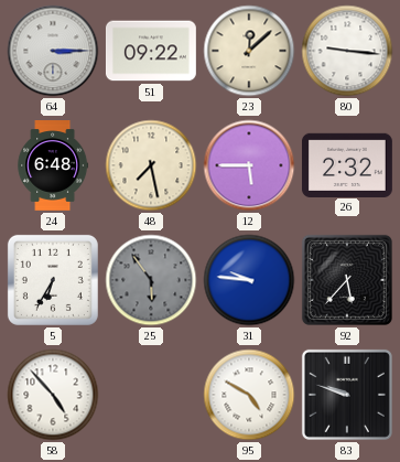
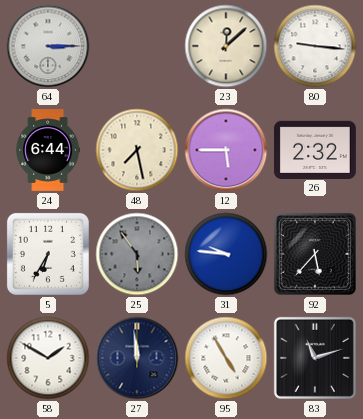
51: 09:22 -> none
24: 6:48 -> 6:44
58: 4:53 -> 1:50
27: none -> 11:59
95: 4:50 -> 4:55
83: 9:48 -> 11:12
